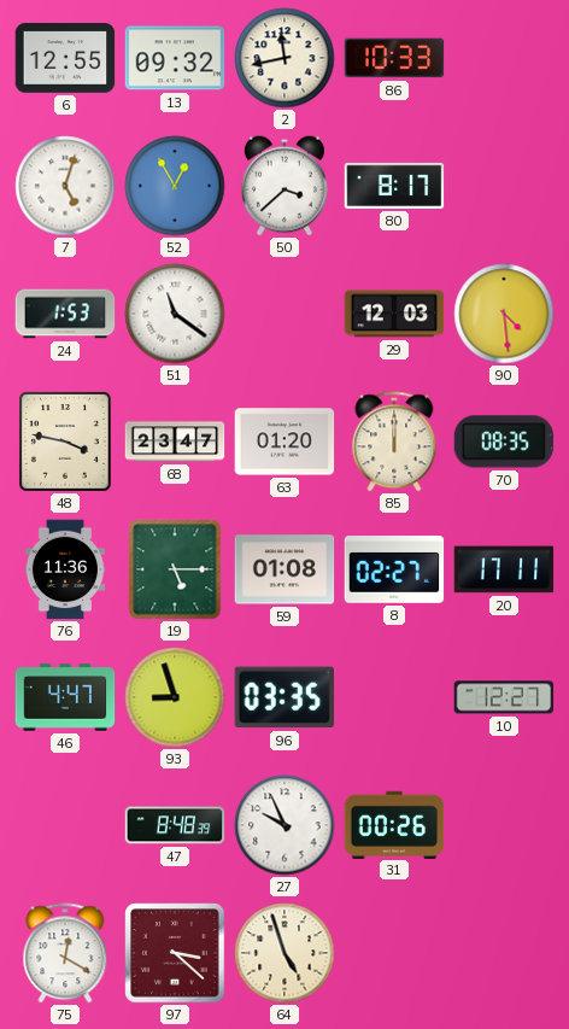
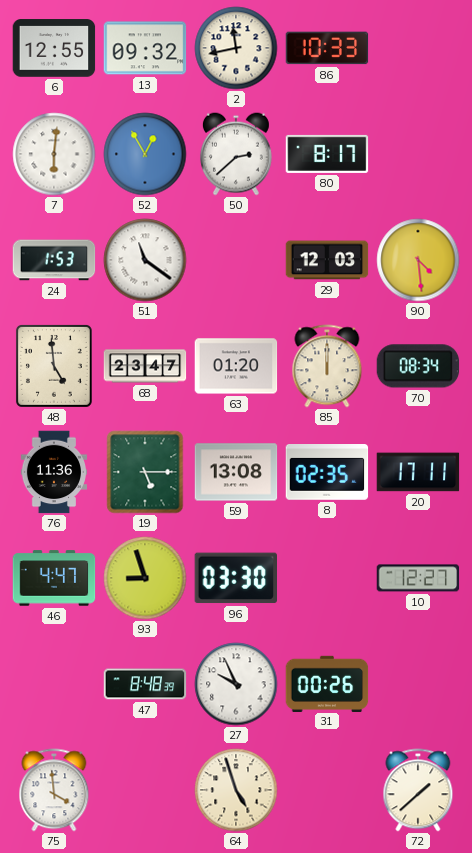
7: 5:03 -> 6:01
50: 3:38 -> 2:38
48: 3:47 -> 4:59
70: 08:35 -> 08:34
59: 01:08 -> 13:08
8: 02:27 -> 02:35
96: 03:35 -> 03:30
75: 12:20 -> 3:59
97: 3:22 -> none
72: none -> 1:38
